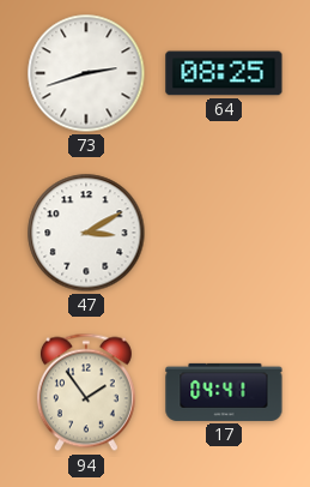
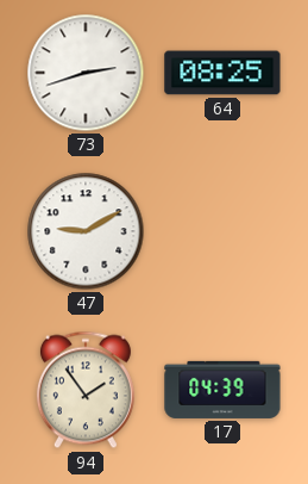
47: 3:10 -> 9:10
17: 04:41 -> 04:39
